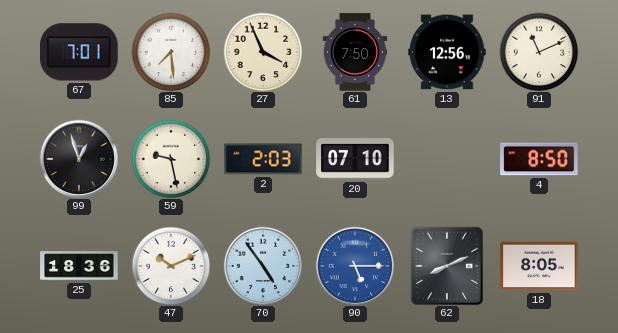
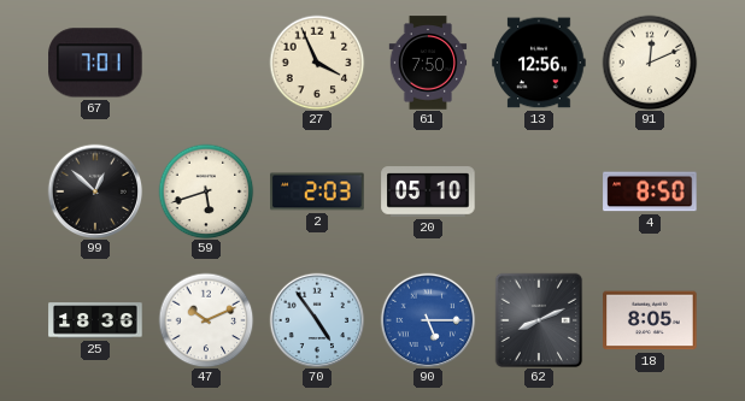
85: 7:29 -> none
91: 11:11 -> 12:11
99: 12:57 -> 12:52
59: 9:28 -> 5:42
20: 07:10 -> 05:10
